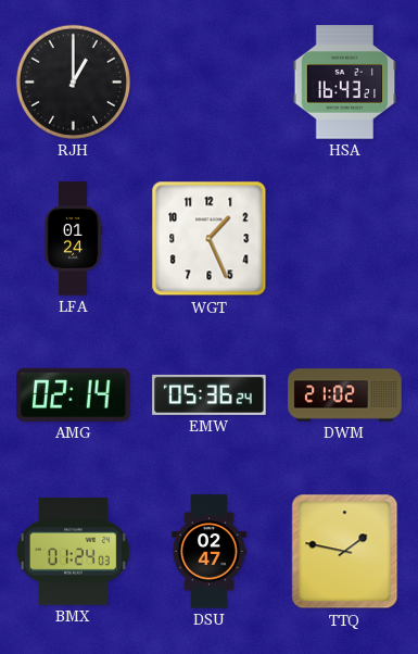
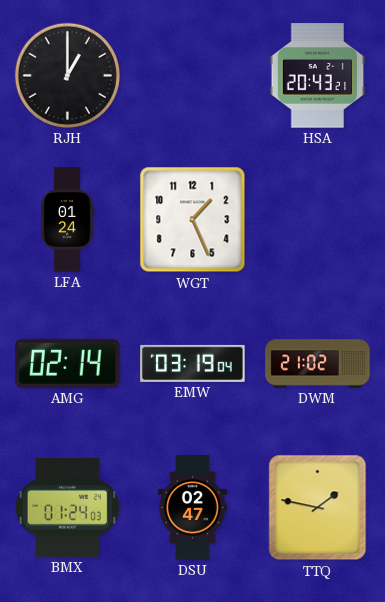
HSA: 16:43 -> 20:43
EMW: 05:36 -> 03:19
